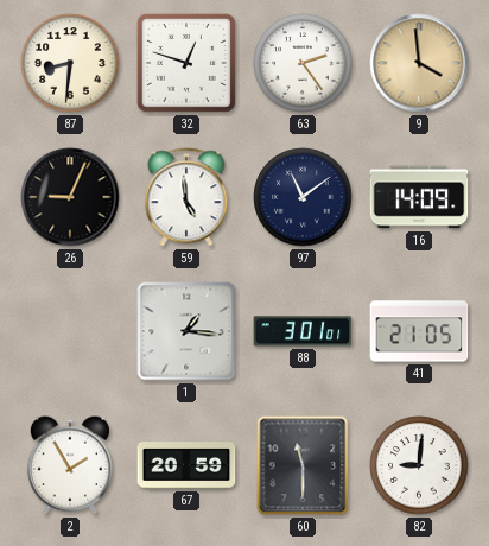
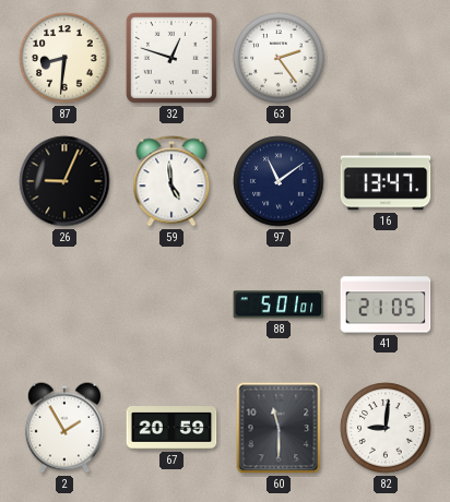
9: 3:59 -> none
16: 14:09 -> 13:47
1: 1:16 -> none
88: 3:01 -> 5:01
